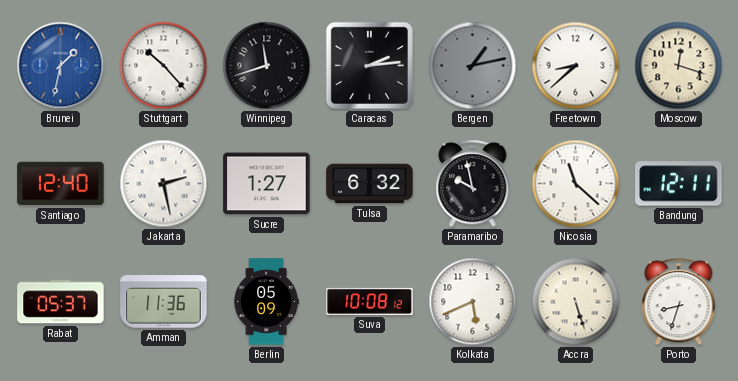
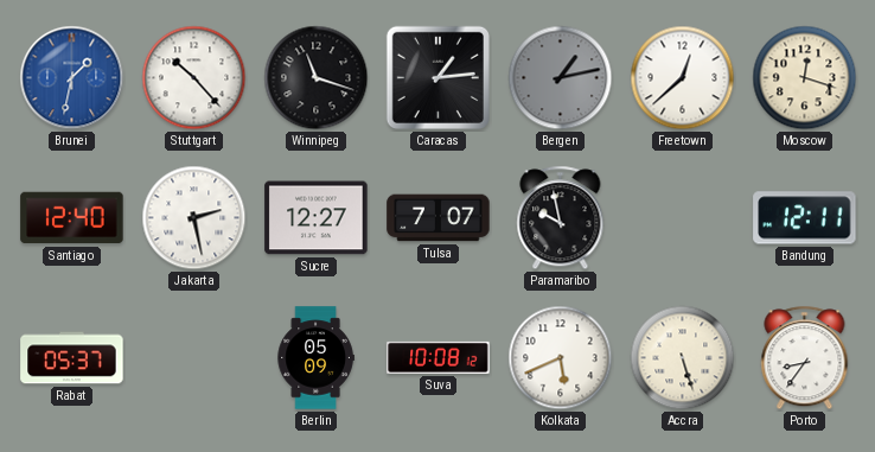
Winnipeg: 11:42 -> 11:18
Caracas: 2:14 -> 1:14
Freetown: 8:38 -> 12:38
Sucre: 1:27 -> 12:27
Tulsa: 6:32 -> 7:07
Nicosia: 11:22 -> none
Amman: 11:36 -> none
Porto: 8:33 -> 8:36
